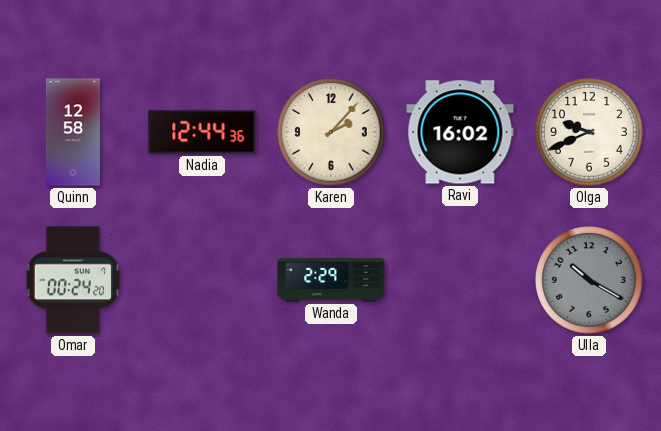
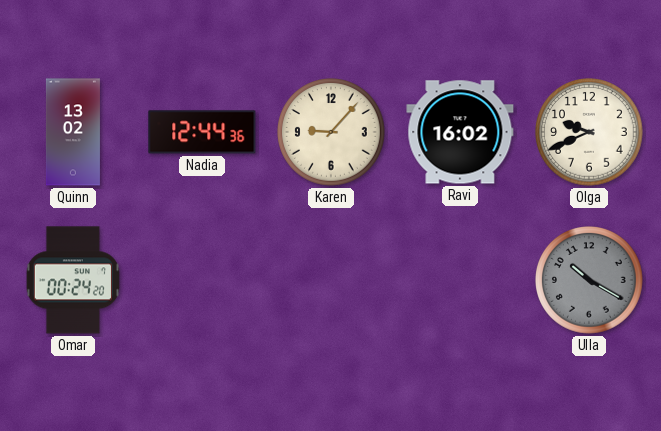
Quinn: 12:58 -> 13:02
Karen: 2:07 -> 9:07
Wanda: 2:29 -> none
